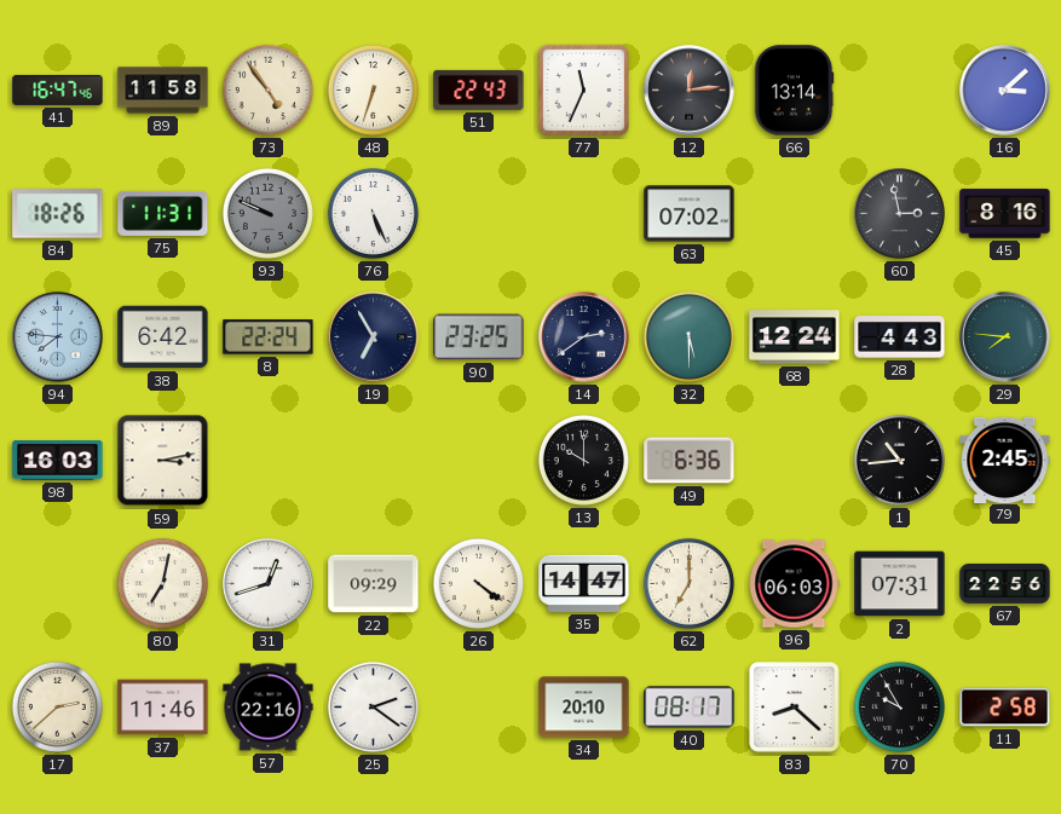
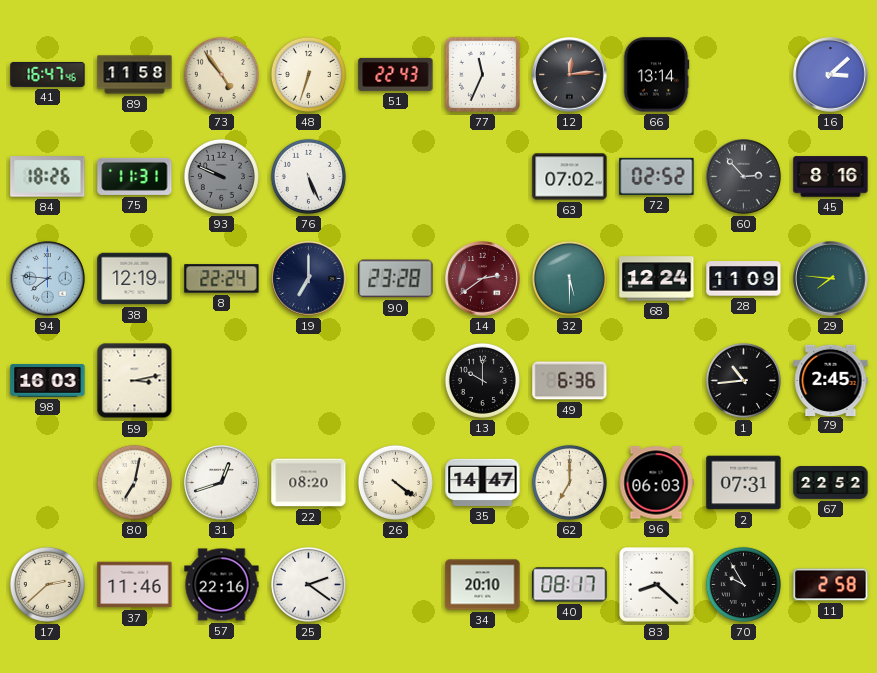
72: none -> 02:52
60: 2:58 -> 2:53
38: 6:42 -> 12:19
19: 6:55 -> 7:00
90: 23:25 -> 23:28
14 dial: navy -> burgundy
28: 4:43 -> 11:09
22: 09:29 -> 08:20
67: 22:56 -> 22:52
